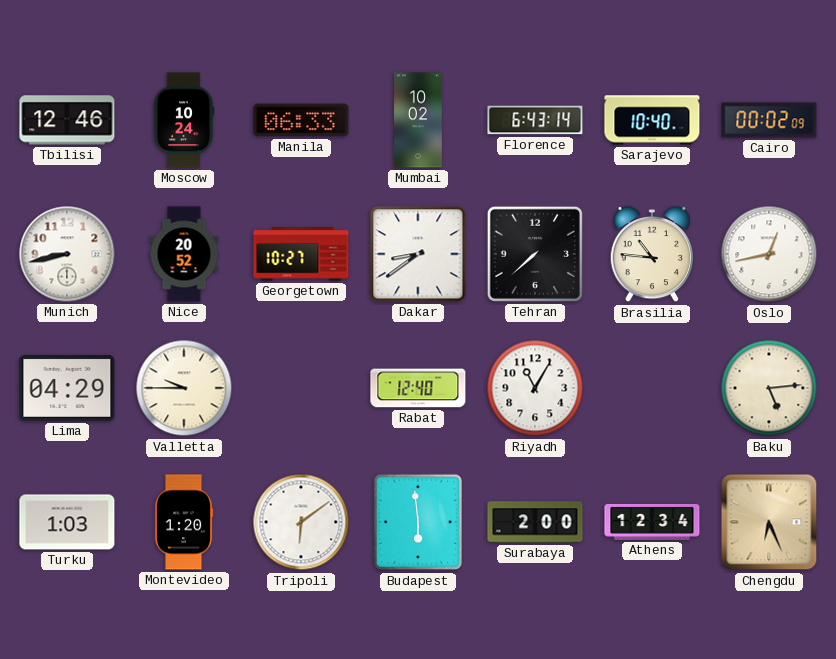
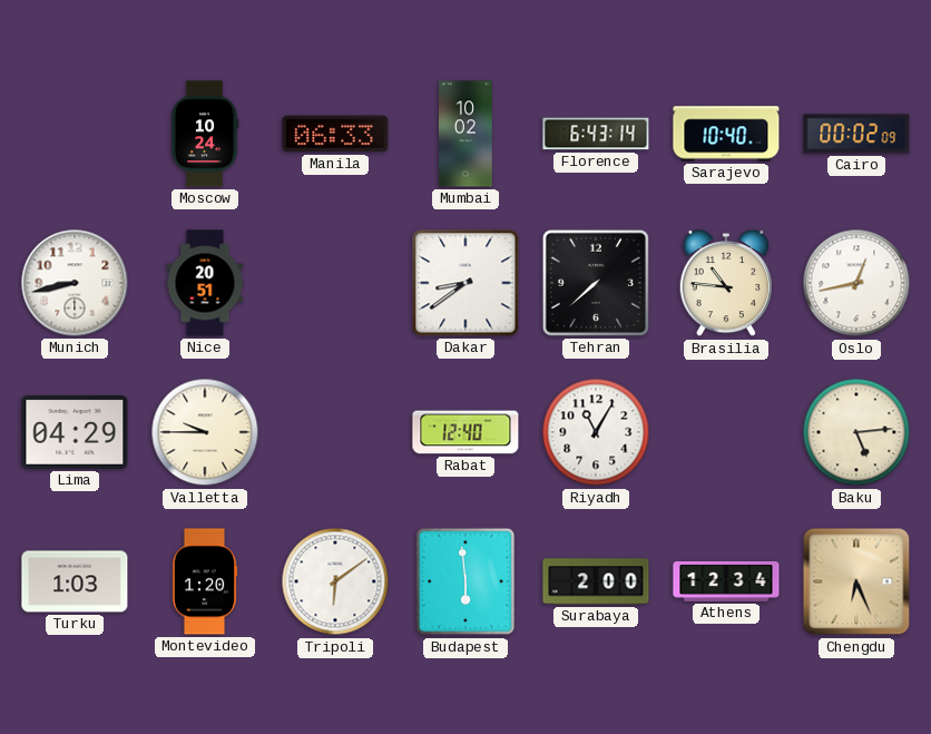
Tbilisi: 12:46 -> none
Nice: 20:52 -> 20:51
Georgetown: 10:27 -> none
